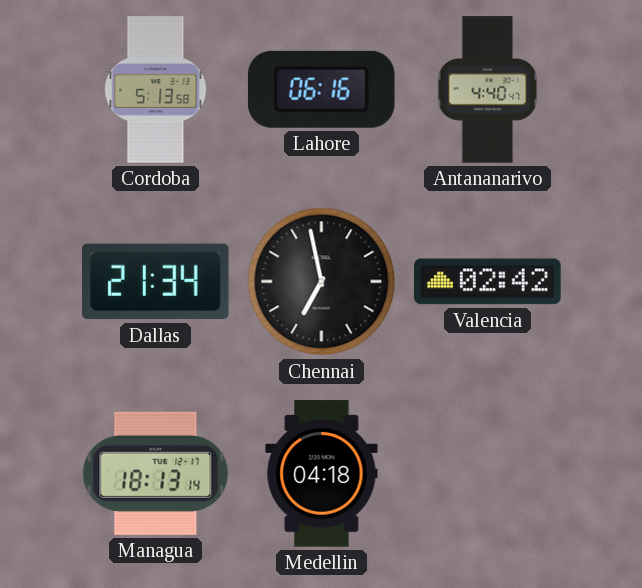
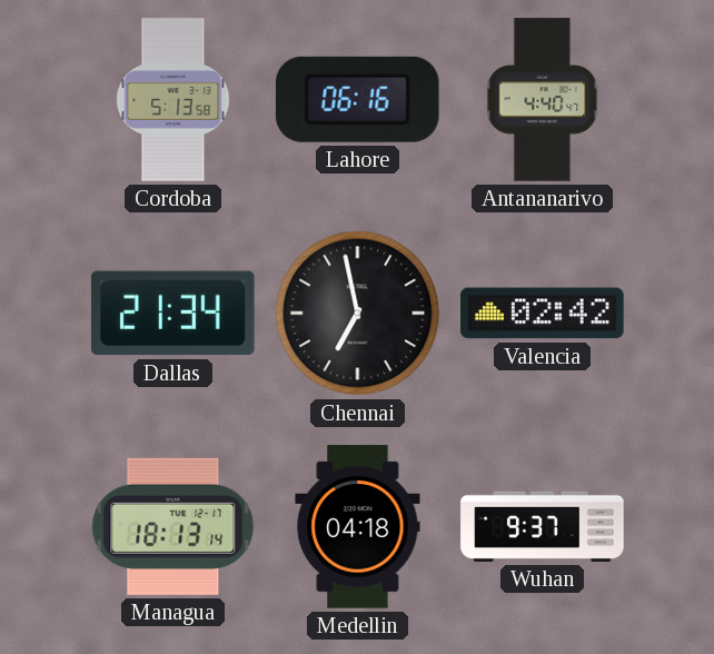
Wuhan: none -> 9:37
